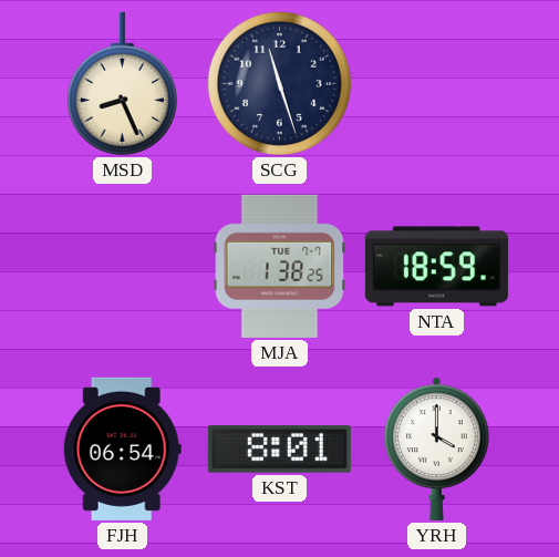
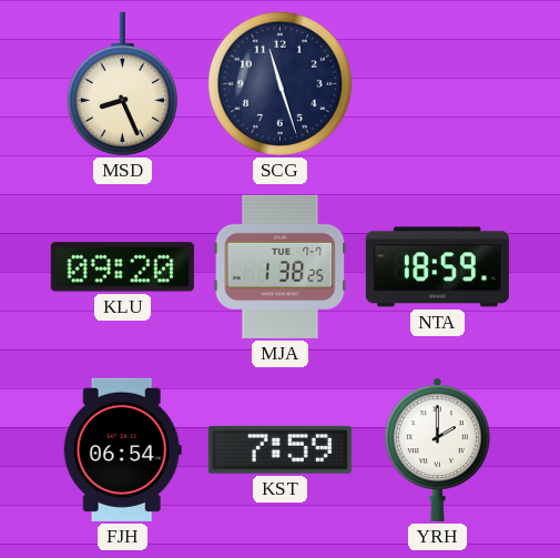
KLU: none -> 09:20
KST: 8:01 -> 7:59
YRH: 4:00 -> 2:00
